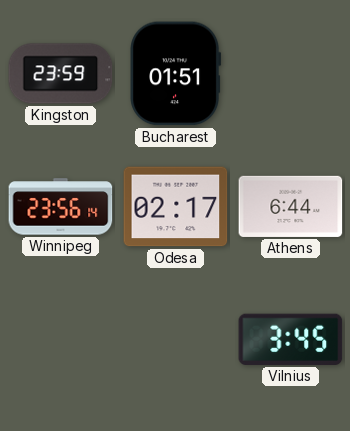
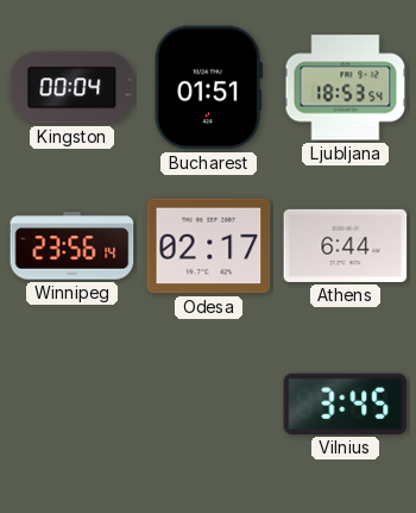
Kingston: 23:59 -> 00:04
Ljubljana: none -> 18:53
